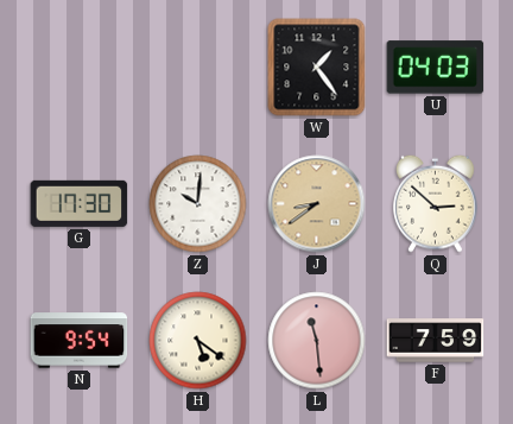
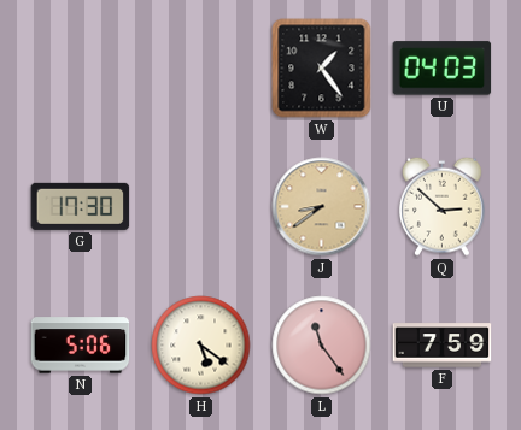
Z: 10:01 -> none
N: 9:54 -> 5:06
L: 11:29 -> 11:24
